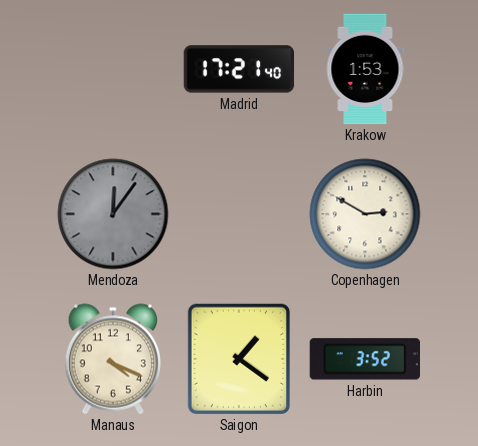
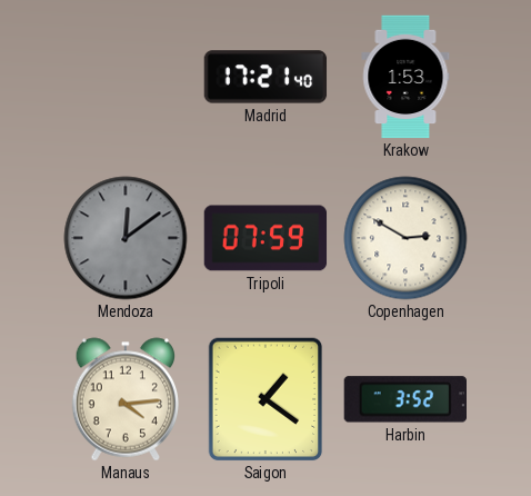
Mendoza: 12:06 -> 12:09
Tripoli: none -> 07:59
Manaus: 4:19 -> 4:14
